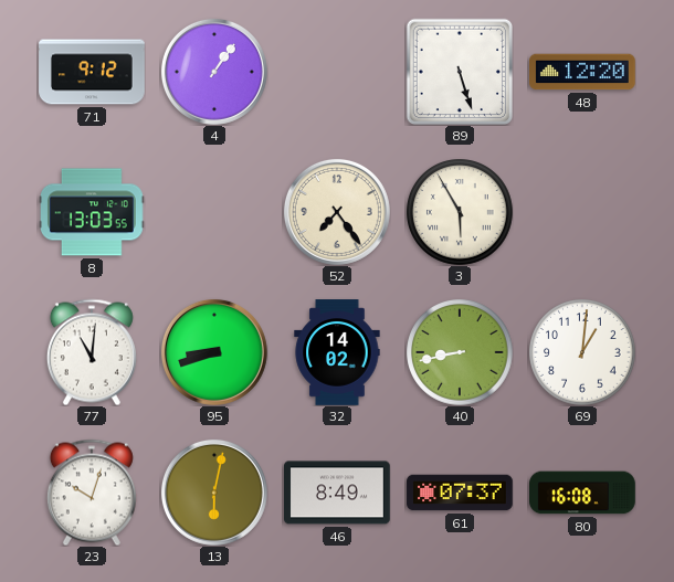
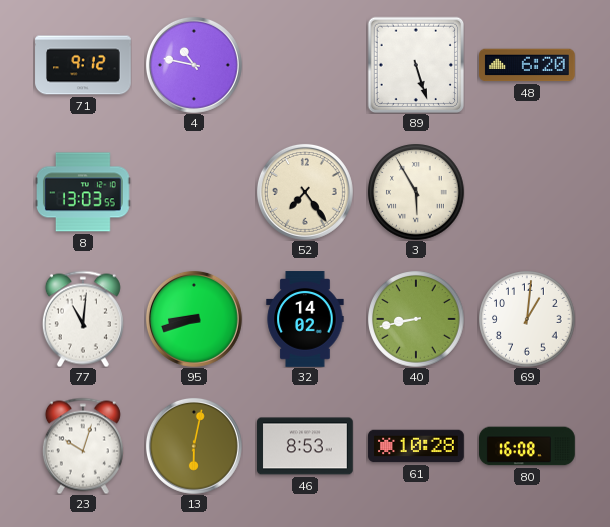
4: 1:06 -> 10:47
48: 12:20 -> 6:20
46: 8:49 -> 8:53
61: 07:37 -> 10:28
